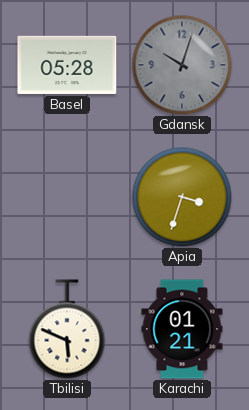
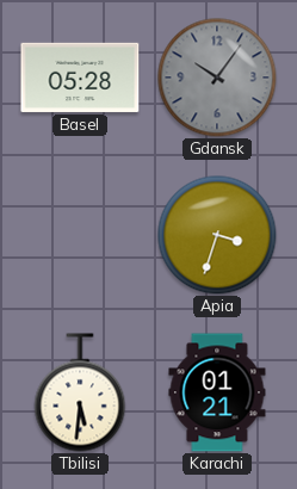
Gdansk: 10:03 -> 10:06
Tbilisi: 5:49 -> 5:31
